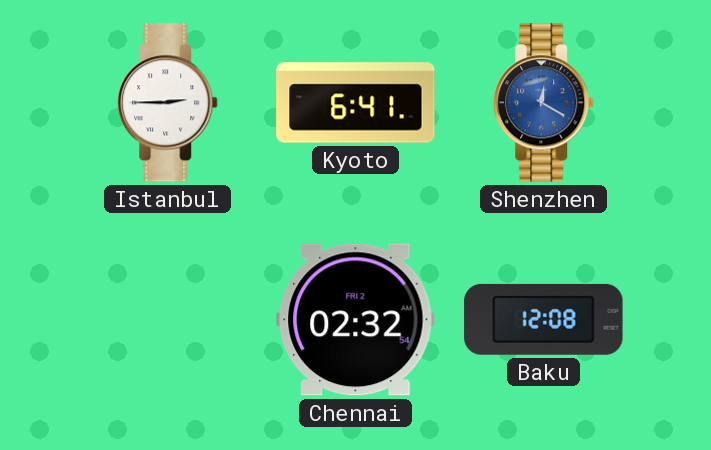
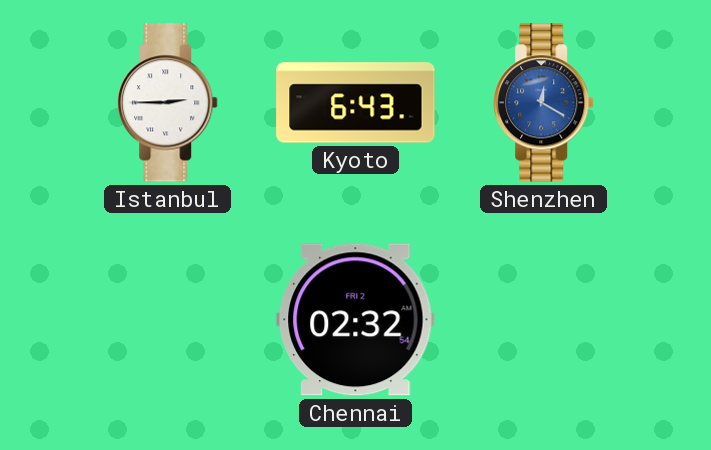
Kyoto: 6:41 -> 6:43
Baku: 12:08 -> none
